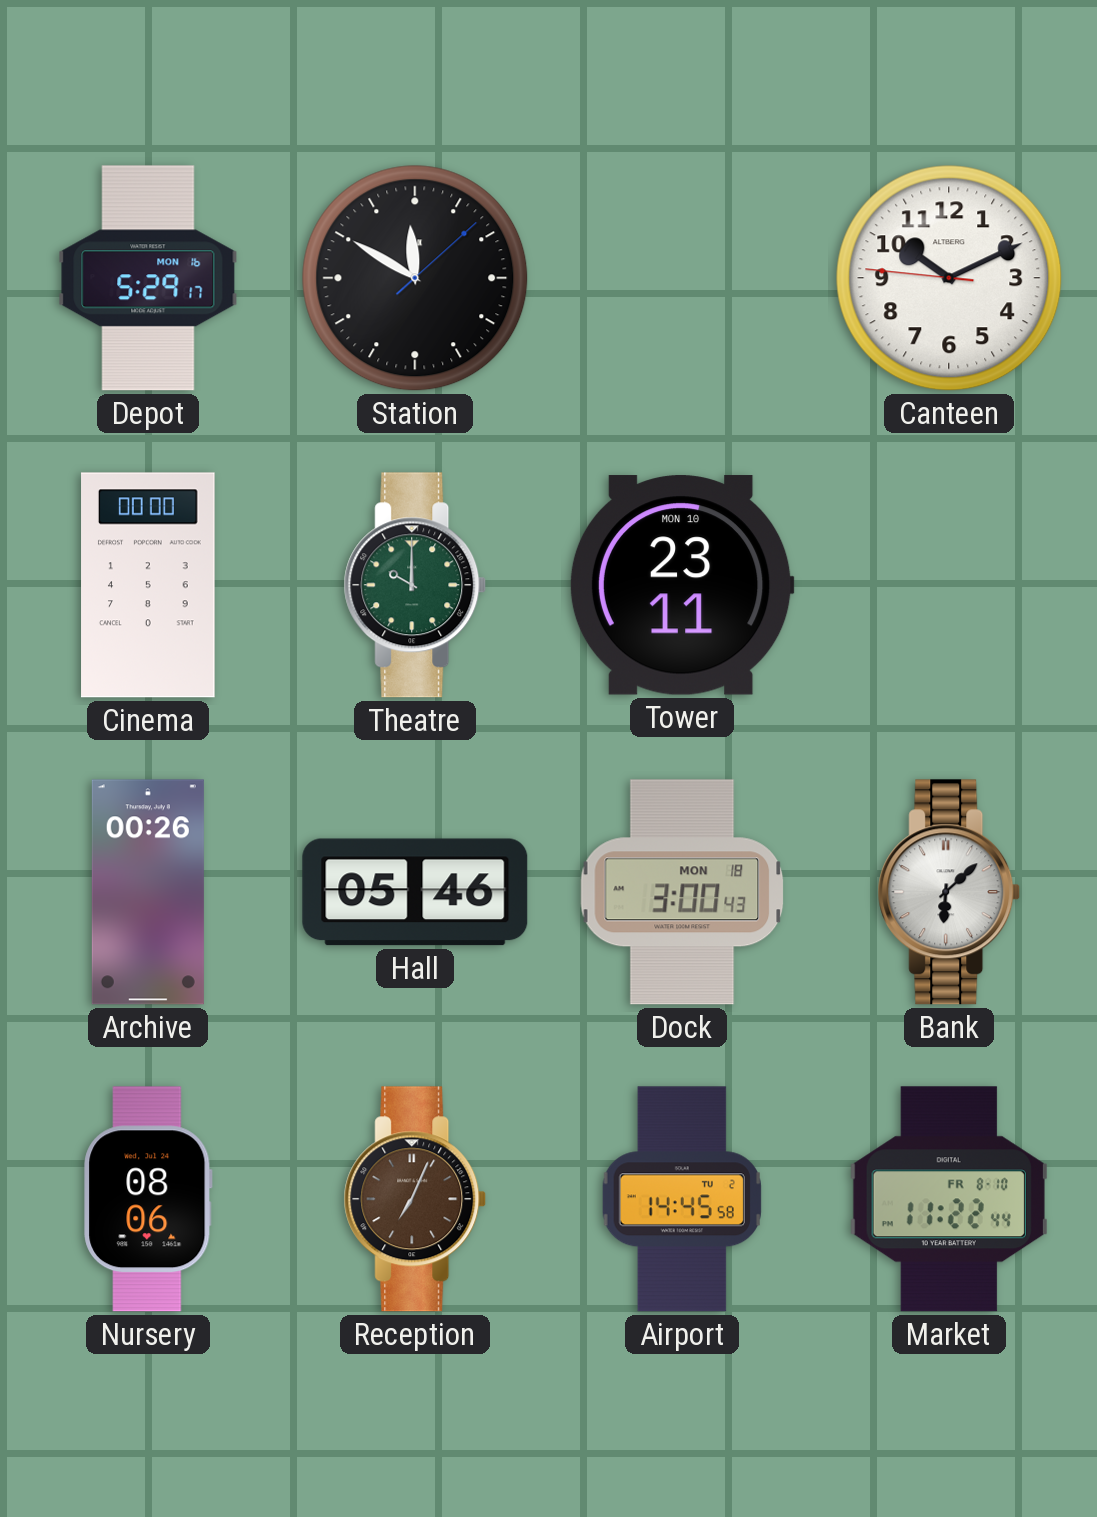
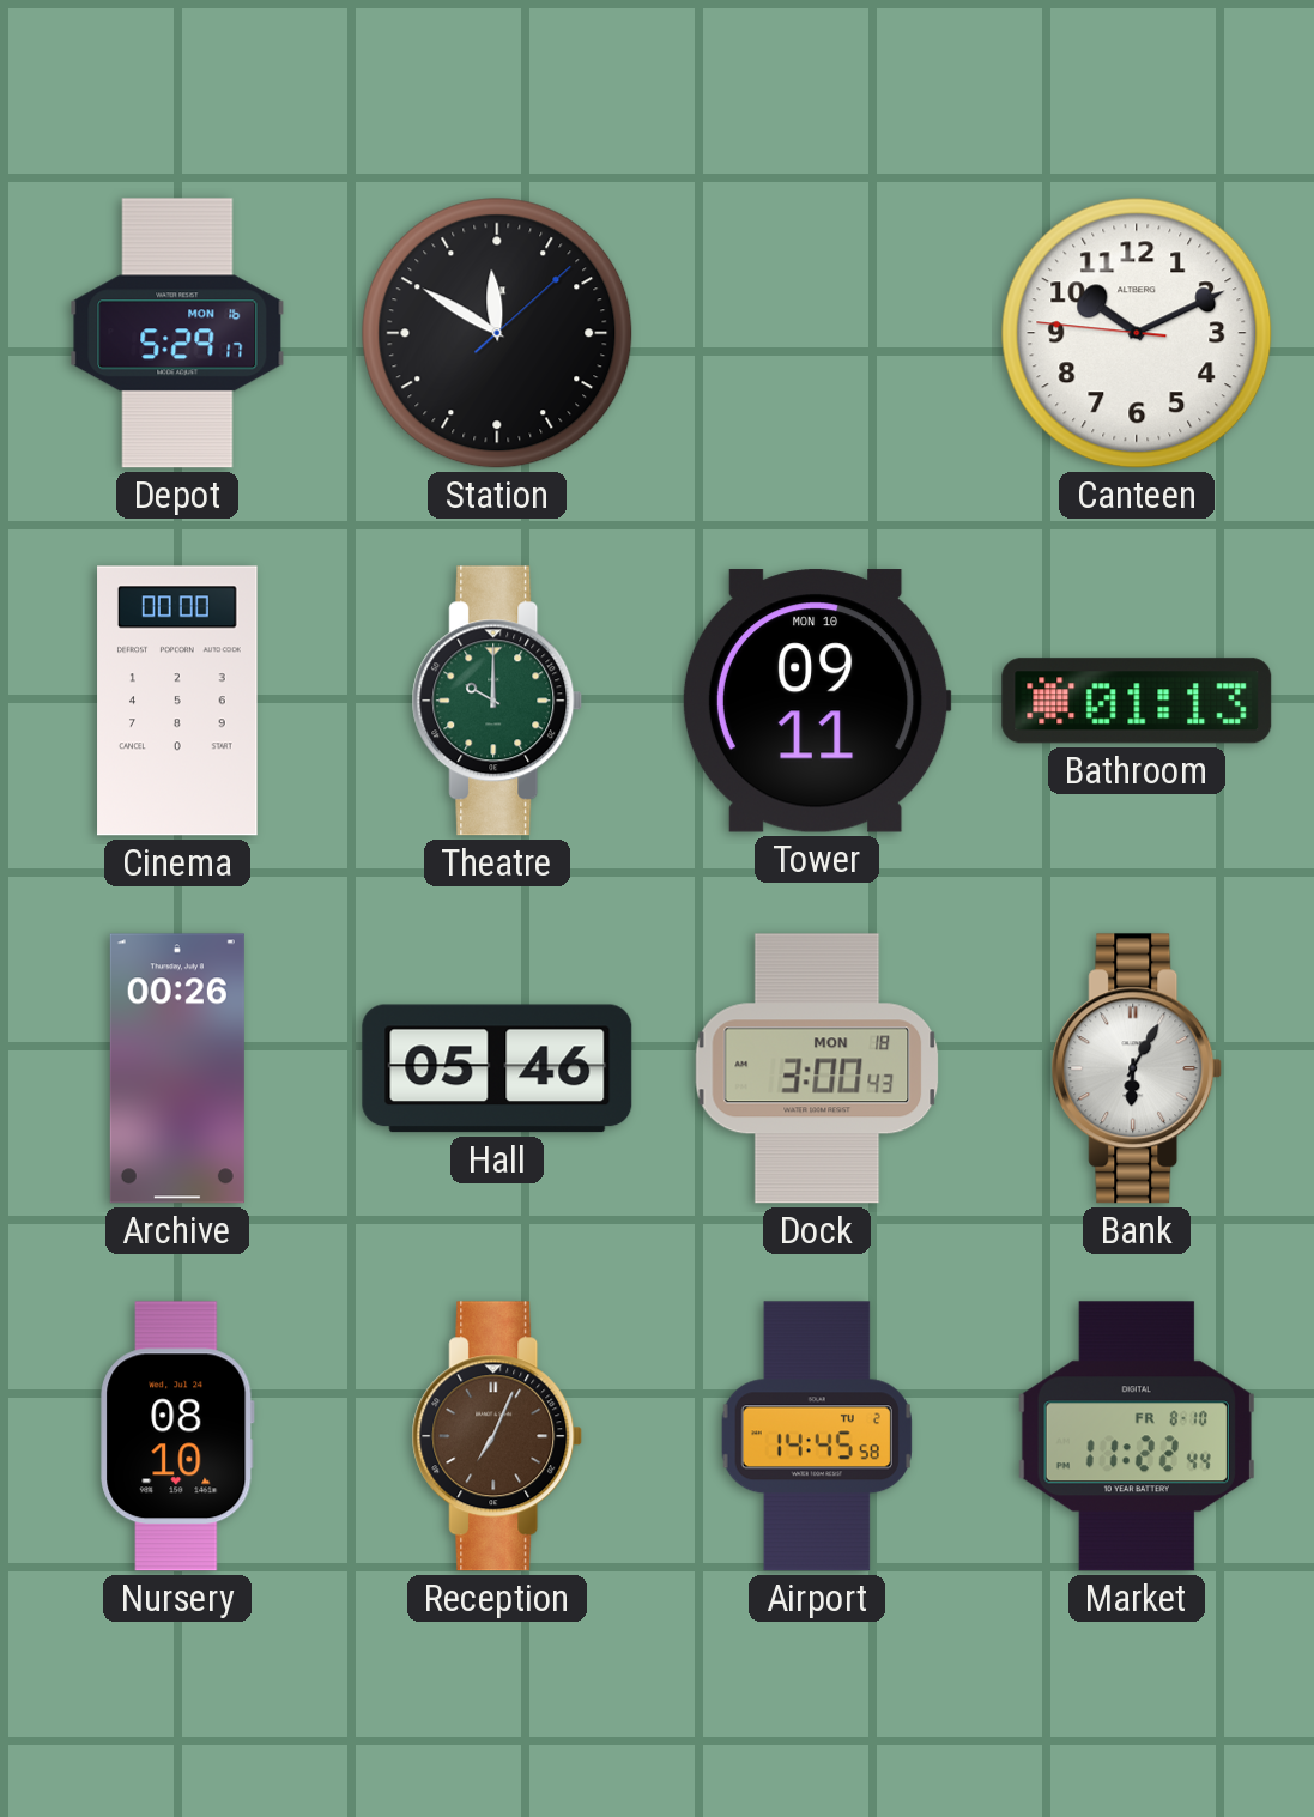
Tower: 23:11 -> 09:11
Bathroom: none -> 01:13
Bank: 6:08 -> 6:05
Nursery: 08:06 -> 08:10
